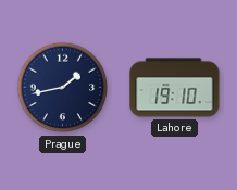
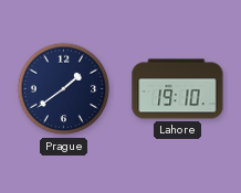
Prague: 1:43 -> 1:39
